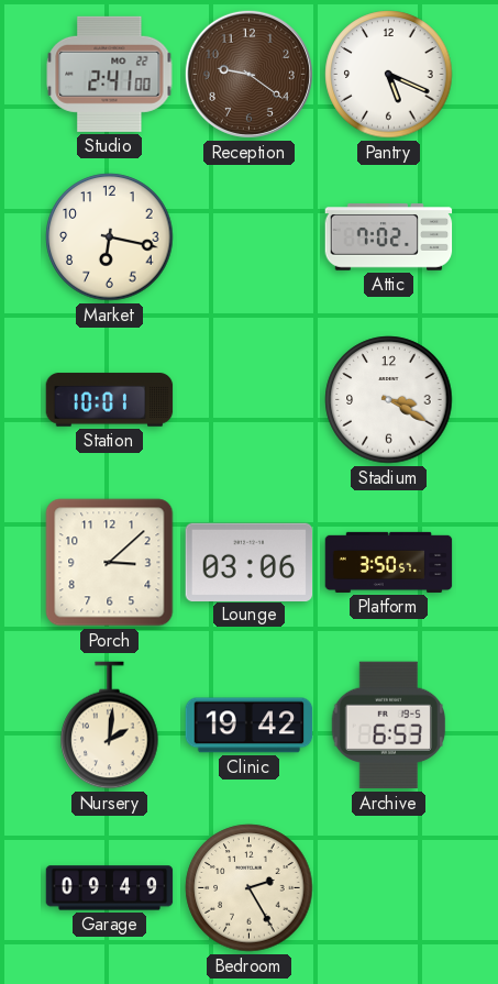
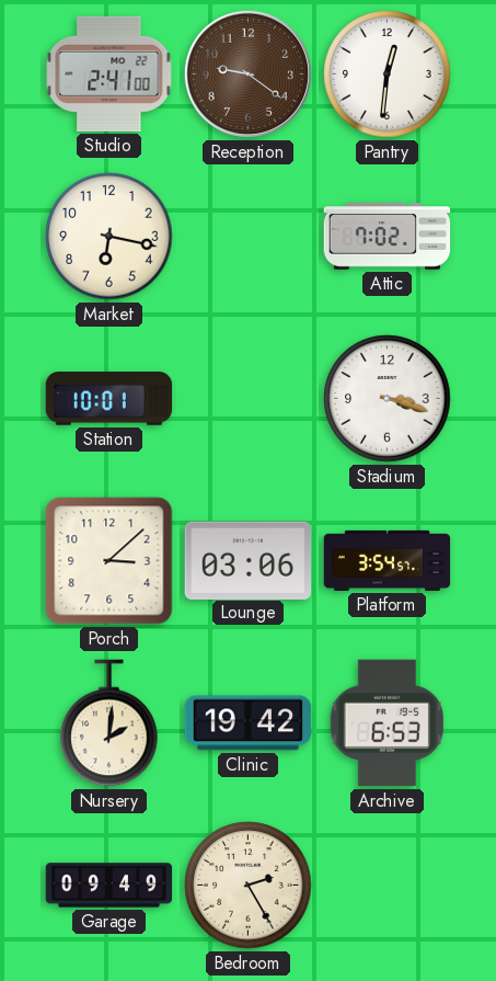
Pantry: 5:19 -> 12:31
Stadium: 3:20 -> 3:18
Platform: 3:50 -> 3:54
